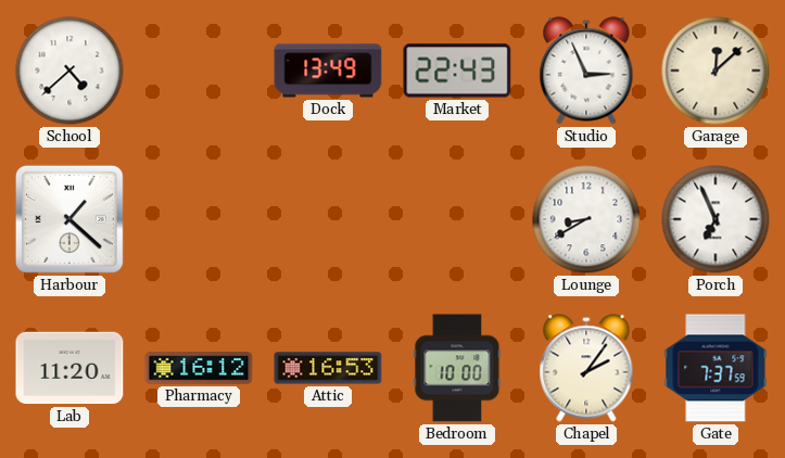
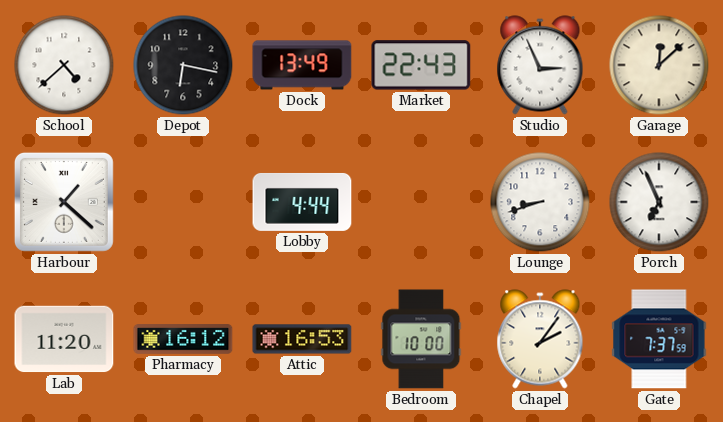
Depot: none -> 6:17
Lobby: none -> 4:44
Lounge: 8:40 -> 8:42
